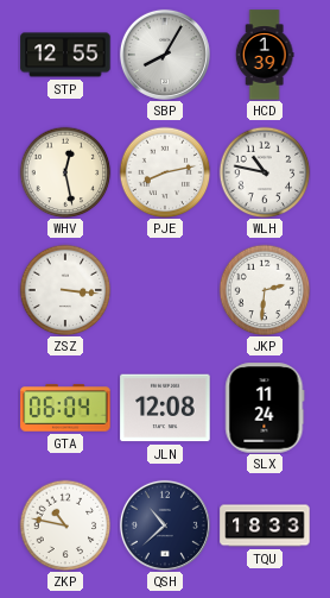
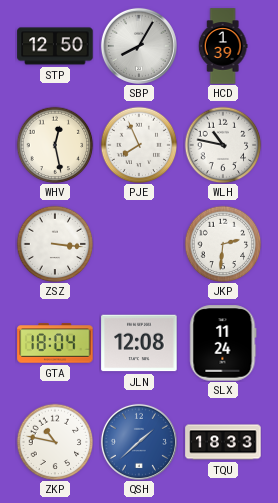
STP: 12:55 -> 12:50
PJE: 8:13 -> 7:56
GTA: 06:04 -> 18:04
QSH: 10:38 -> 1:38
QSH dial: navy -> blue
